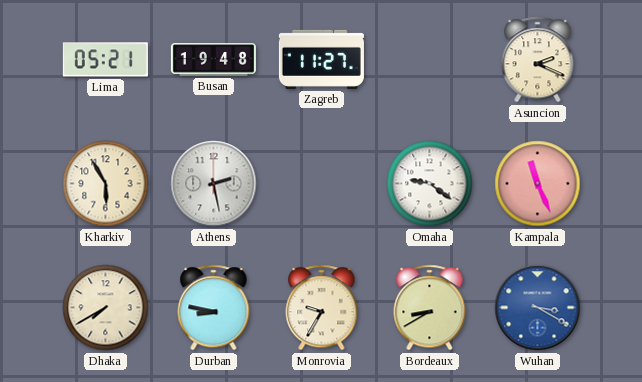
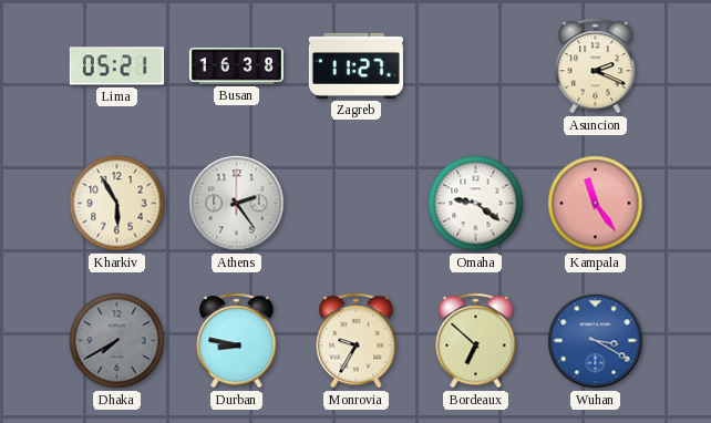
Busan: 19:48 -> 16:38
Athens: 2:28 -> 2:24
Kampala: 11:26 -> 11:24
Dhaka dial: cream -> grey
Bordeaux: 8:40 -> 6:52
